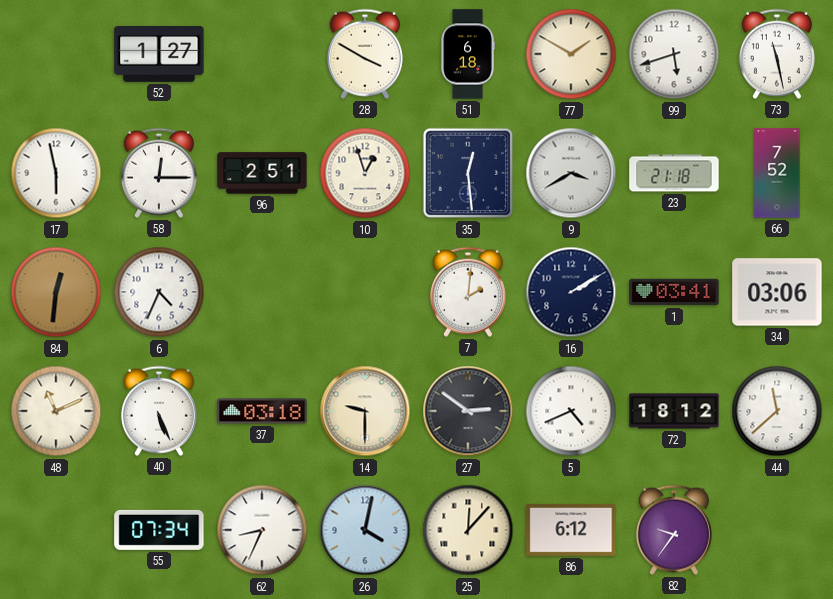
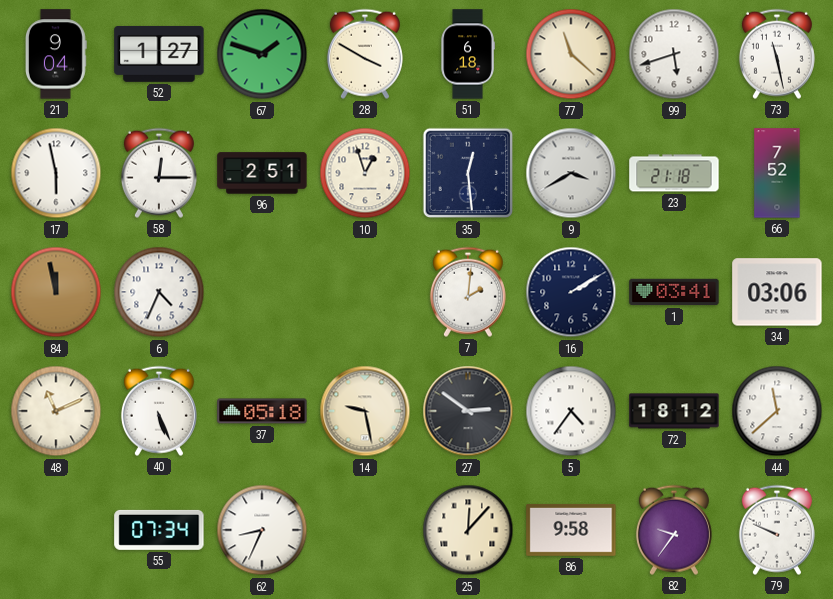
21: none -> 9:04
67: none -> 1:48
77: 1:50 -> 11:22
84: 12:31 -> 11:58
37: 03:18 -> 05:18
14: 9:30 -> 9:28
5: 4:41 -> 4:36
26: 4:02 -> none
86: 6:12 -> 9:58
79: none -> 9:49
